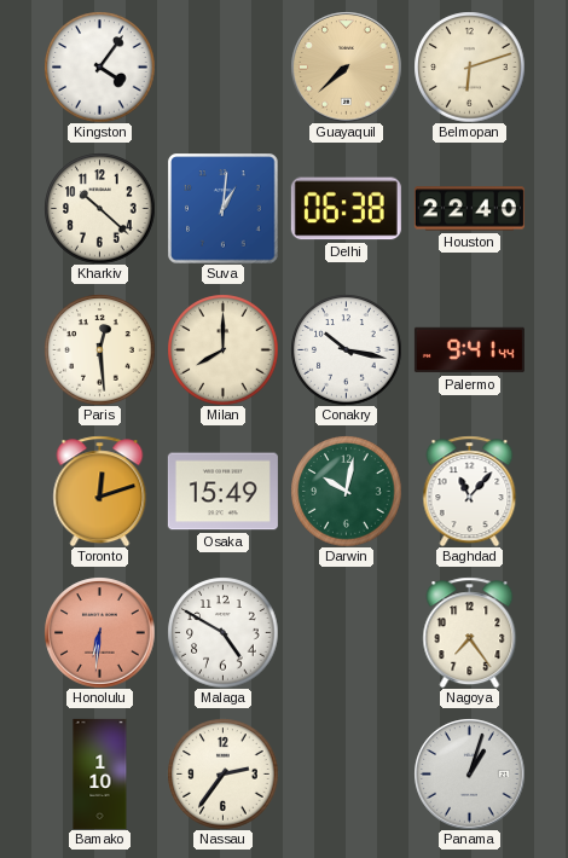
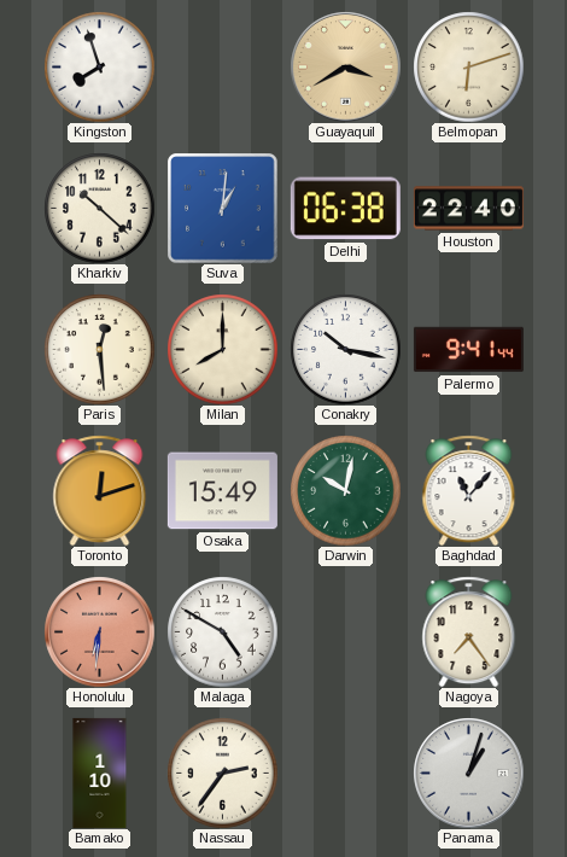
Kingston: 4:06 -> 7:57
Guayaquil: 7:38 -> 3:40
